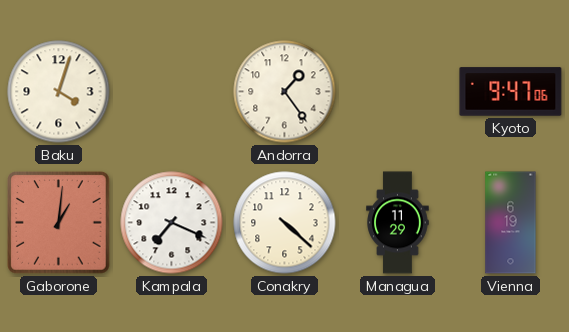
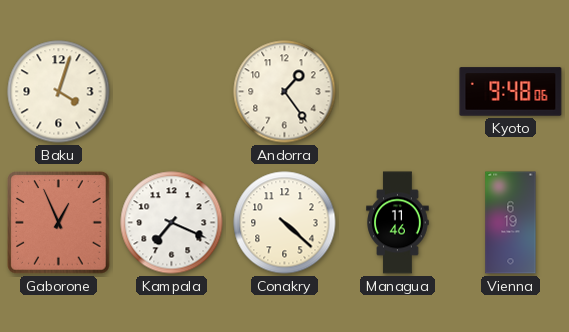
Kyoto: 9:47 -> 9:48
Gaborone: 1:01 -> 12:56
Managua: 11:29 -> 11:46
